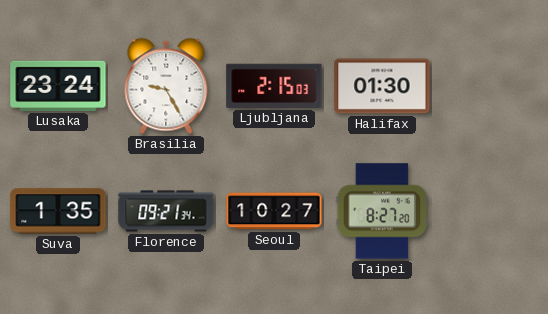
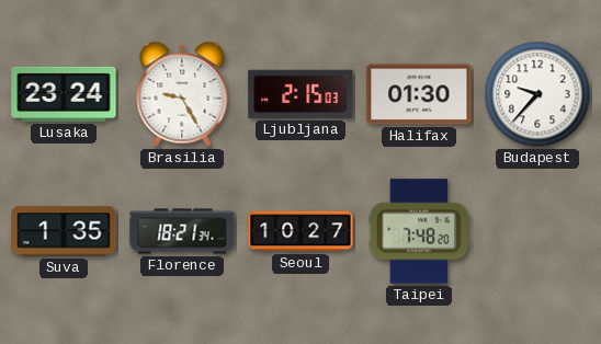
Budapest: none -> 9:37
Florence: 09:21 -> 18:21
Taipei: 8:27 -> 7:48
